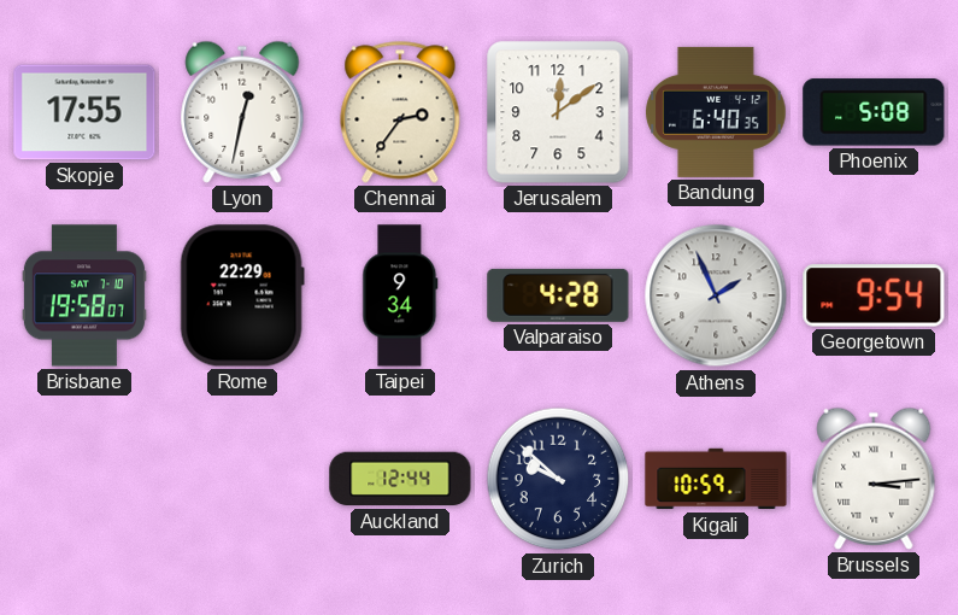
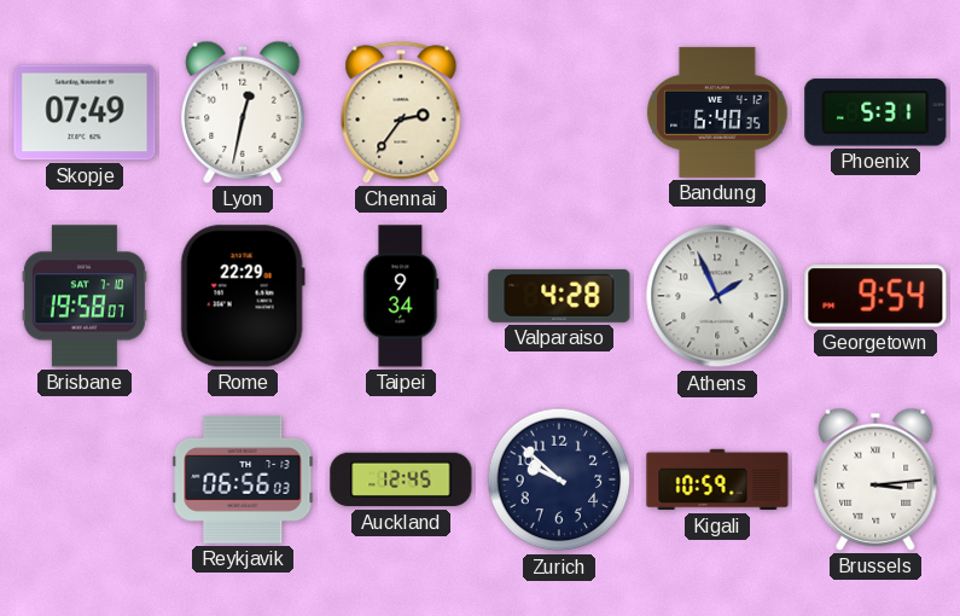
Skopje: 17:55 -> 07:49
Jerusalem: 12:09 -> none
Phoenix: 5:08 -> 5:31
Reykjavik: none -> 06:56
Auckland: 12:44 -> 12:45
